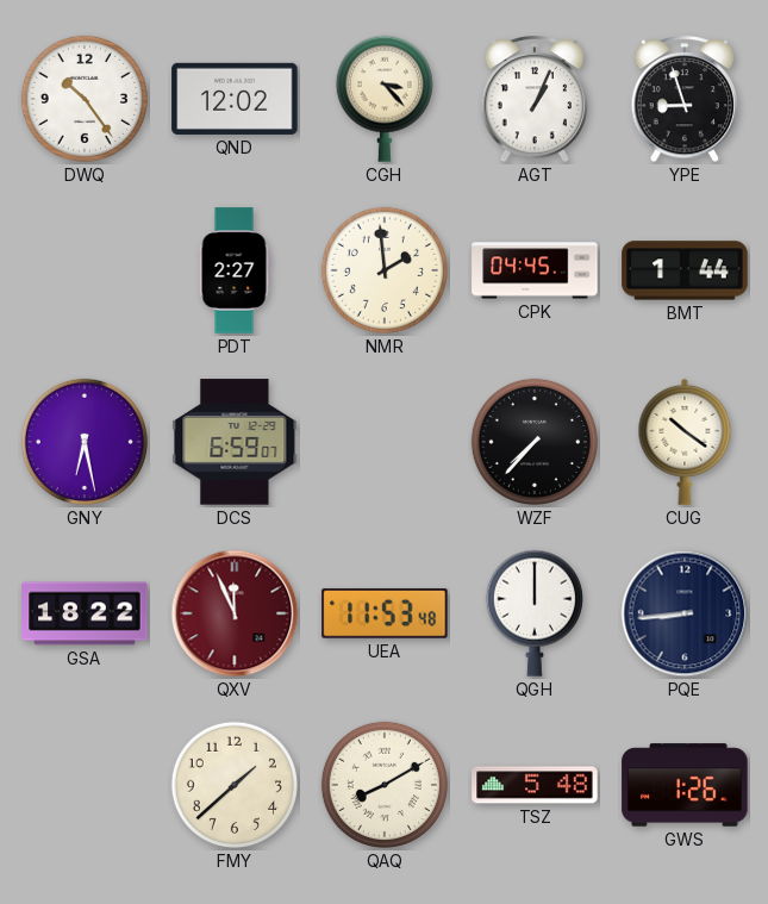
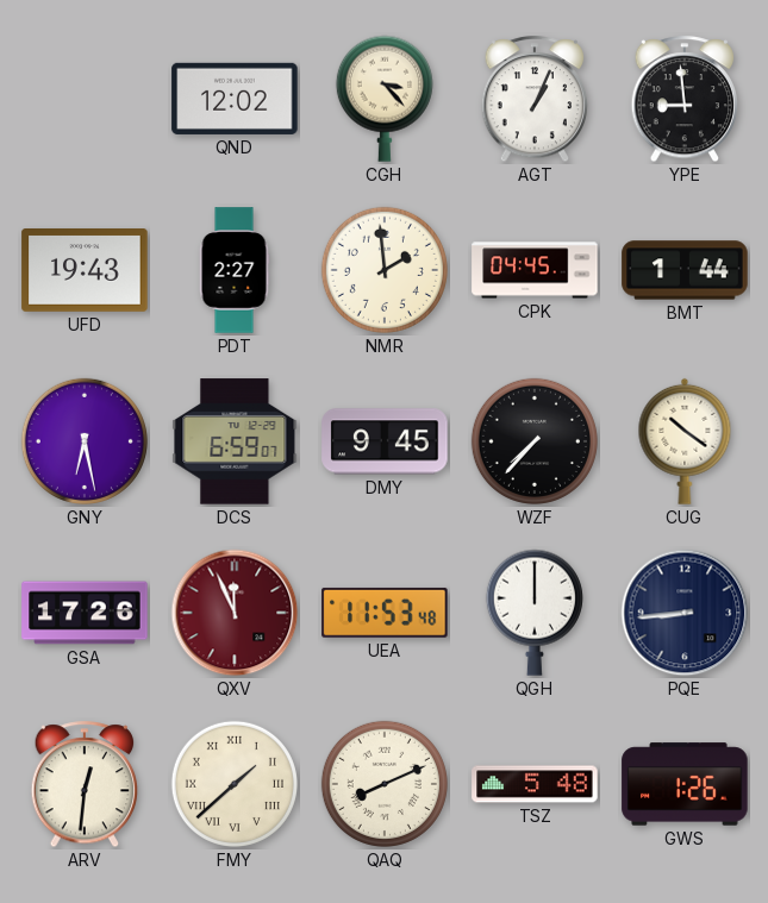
DWQ: 10:24 -> none
YPE: 8:57 -> 8:59
UFD: none -> 19:43
DMY: none -> 9:45
GSA: 18:22 -> 17:26
ARV: none -> 12:31
FMY numerals: Arabic -> Roman
QAQ: 8:10 -> 8:11
